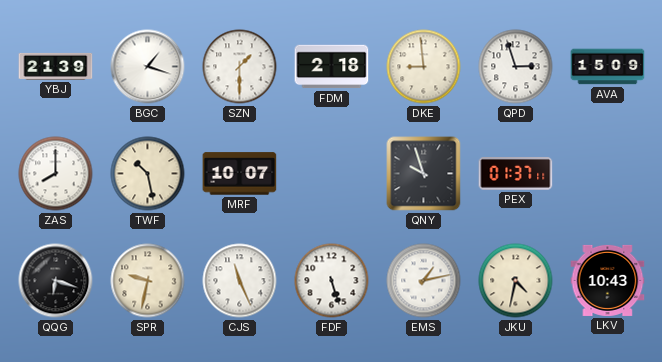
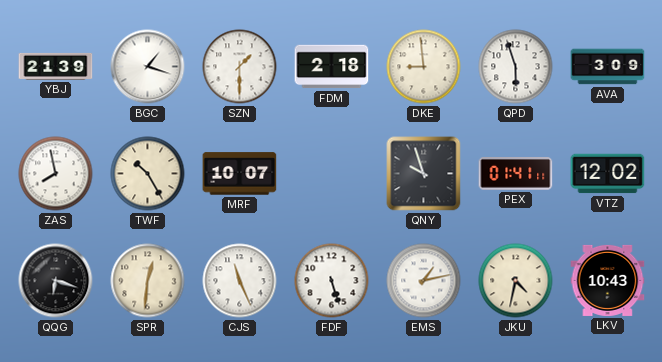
QPD: 2:57 -> 5:57
AVA: 15:09 -> 3:09
ZAS: 8:00 -> 7:58
TWF: 10:28 -> 10:25
PEX: 01:37 -> 01:41
VTZ: none -> 12:02
SPR: 9:32 -> 12:31
